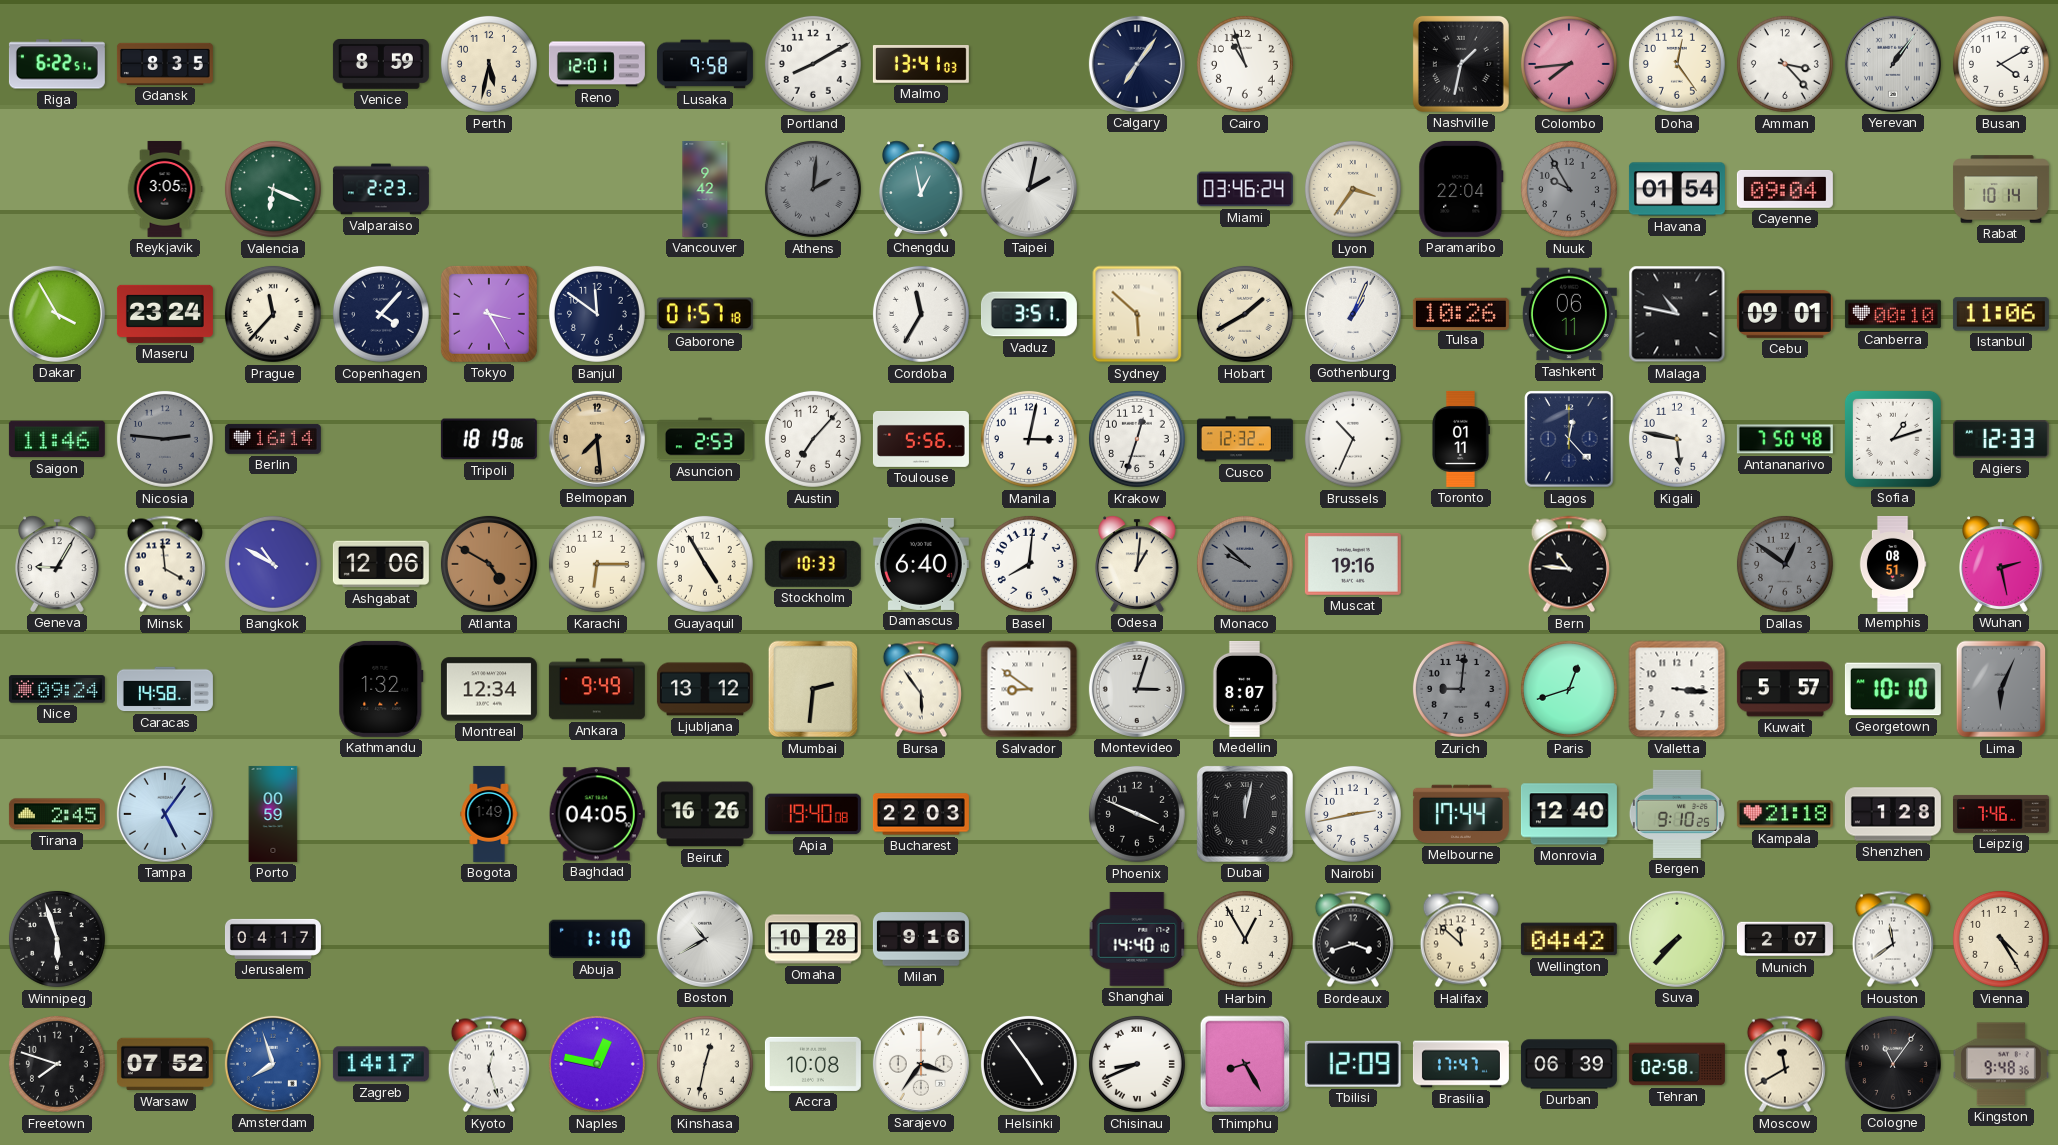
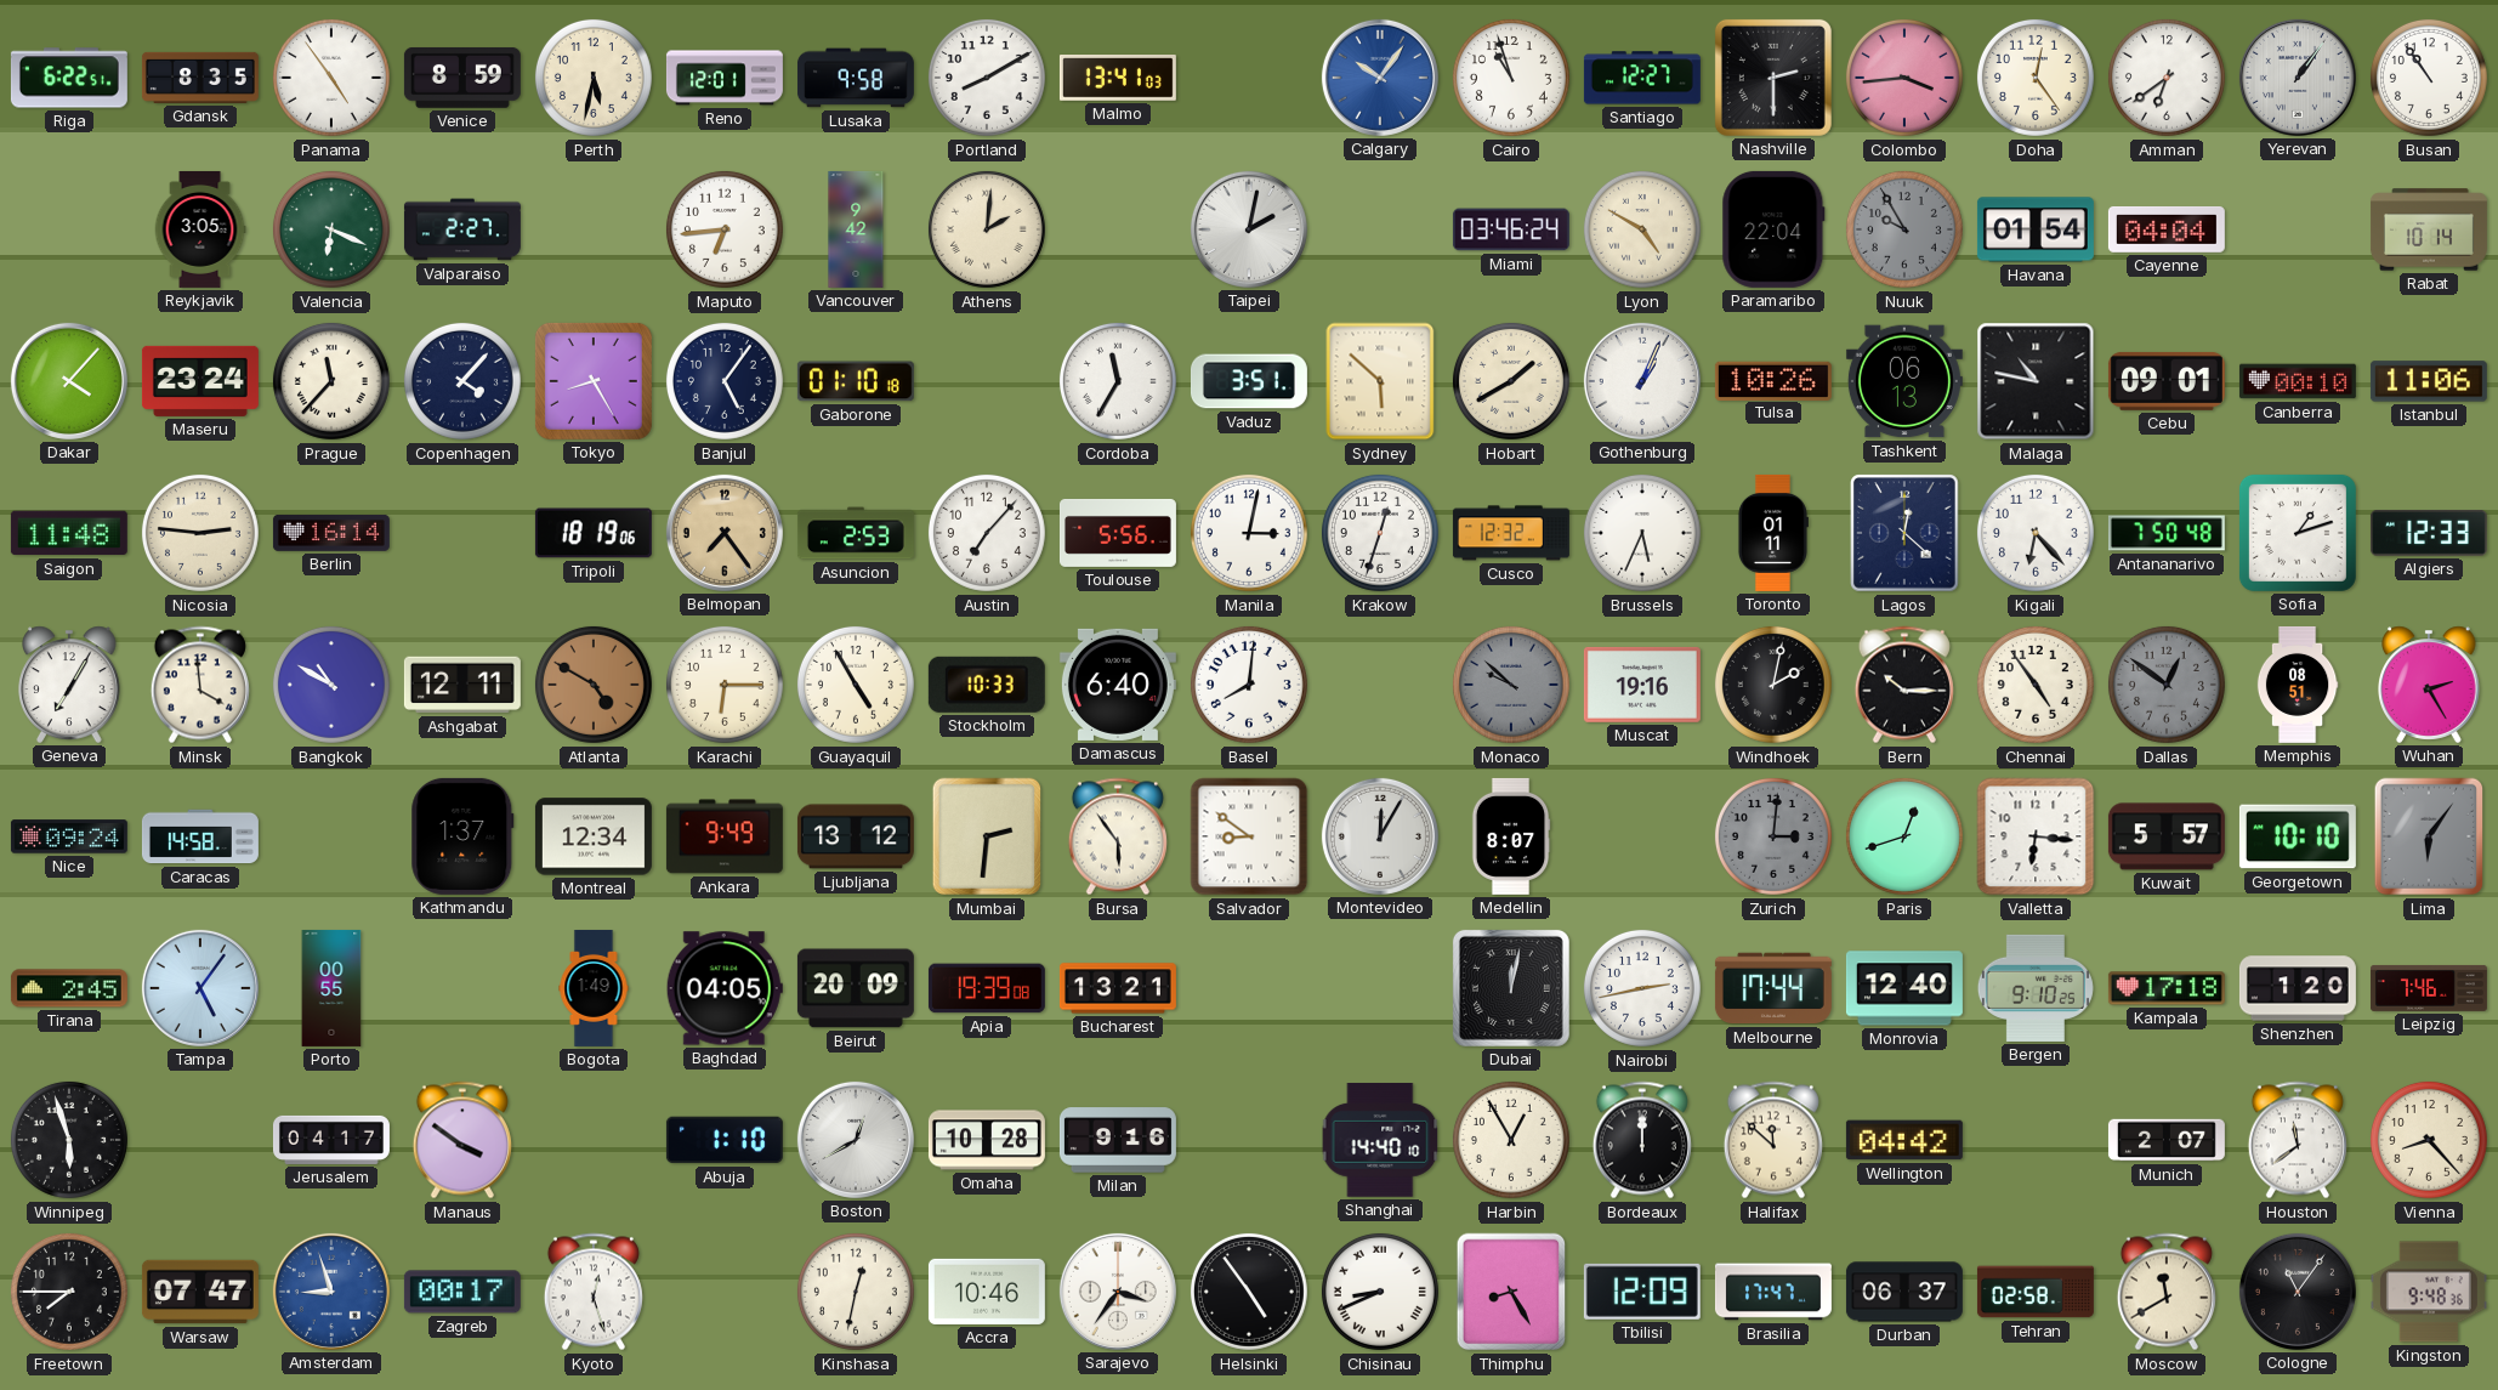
Panama: none -> 4:54
Calgary: 7:06 -> 10:06
Calgary dial: navy -> blue
Santiago: none -> 12:27
Nashville: 1:32 -> 2:30
Colombo: 7:44 -> 3:44
Amman: 3:23 -> 6:39
Busan: 4:10 -> 10:54
Valparaiso: 2:23 -> 2:27
Maputo: none -> 6:44
Athens dial: grey -> cream
Chengdu: 12:58 -> none
Lyon: 3:36 -> 4:50
Cayenne: 09:04 -> 04:04
Dakar: 3:55 -> 4:07
Tokyo: 3:25 -> 8:25
Banjul: 11:51 -> 5:06
Gaborone: 01:57 -> 01:10
Tashkent: 06:11 -> 06:13
Saigon: 11:46 -> 11:48
Nicosia dial: grey -> cream
Belmopan: 7:29 -> 7:24
Brussels: 10:34 -> 5:34
Lagos: 12:23 -> 12:22
Kigali: 5:47 -> 6:23
Geneva: 9:05 -> 7:05
Ashgabat: 12:06 -> 12:11
Odesa: 1:01 -> none
Windhoek: none -> 2:02
Bern: 10:46 -> 10:15
Chennai: none -> 4:54
Wuhan: 2:28 -> 2:25
Kathmandu: 1:32 -> 1:37
Montevideo: 3:03 -> 12:05
Zurich: 9:01 -> 3:01
Valletta: 3:16 -> 6:16
Lima: 6:04 -> 6:06
Porto: 00:59 -> 00:55
Beirut: 16:26 -> 20:09
Apia: 19:40 -> 19:39
Bucharest: 22:03 -> 13:21
Phoenix: 3:49 -> none
Kampala: 21:18 -> 17:18
Shenzhen: 1:28 -> 1:20
Manaus: none -> 3:51
Boston: 10:40 -> 12:40
Bordeaux: 3:42 -> 12:00
Suva: 7:37 -> none
Vienna: 4:25 -> 8:23
Freetown: 7:48 -> 7:45
Warsaw: 07:52 -> 07:47
Amsterdam: 7:57 -> 8:57
Zagreb: 14:17 -> 00:17
Naples: 12:47 -> none
Accra: 10:08 -> 10:46
Durban: 06:39 -> 06:37
